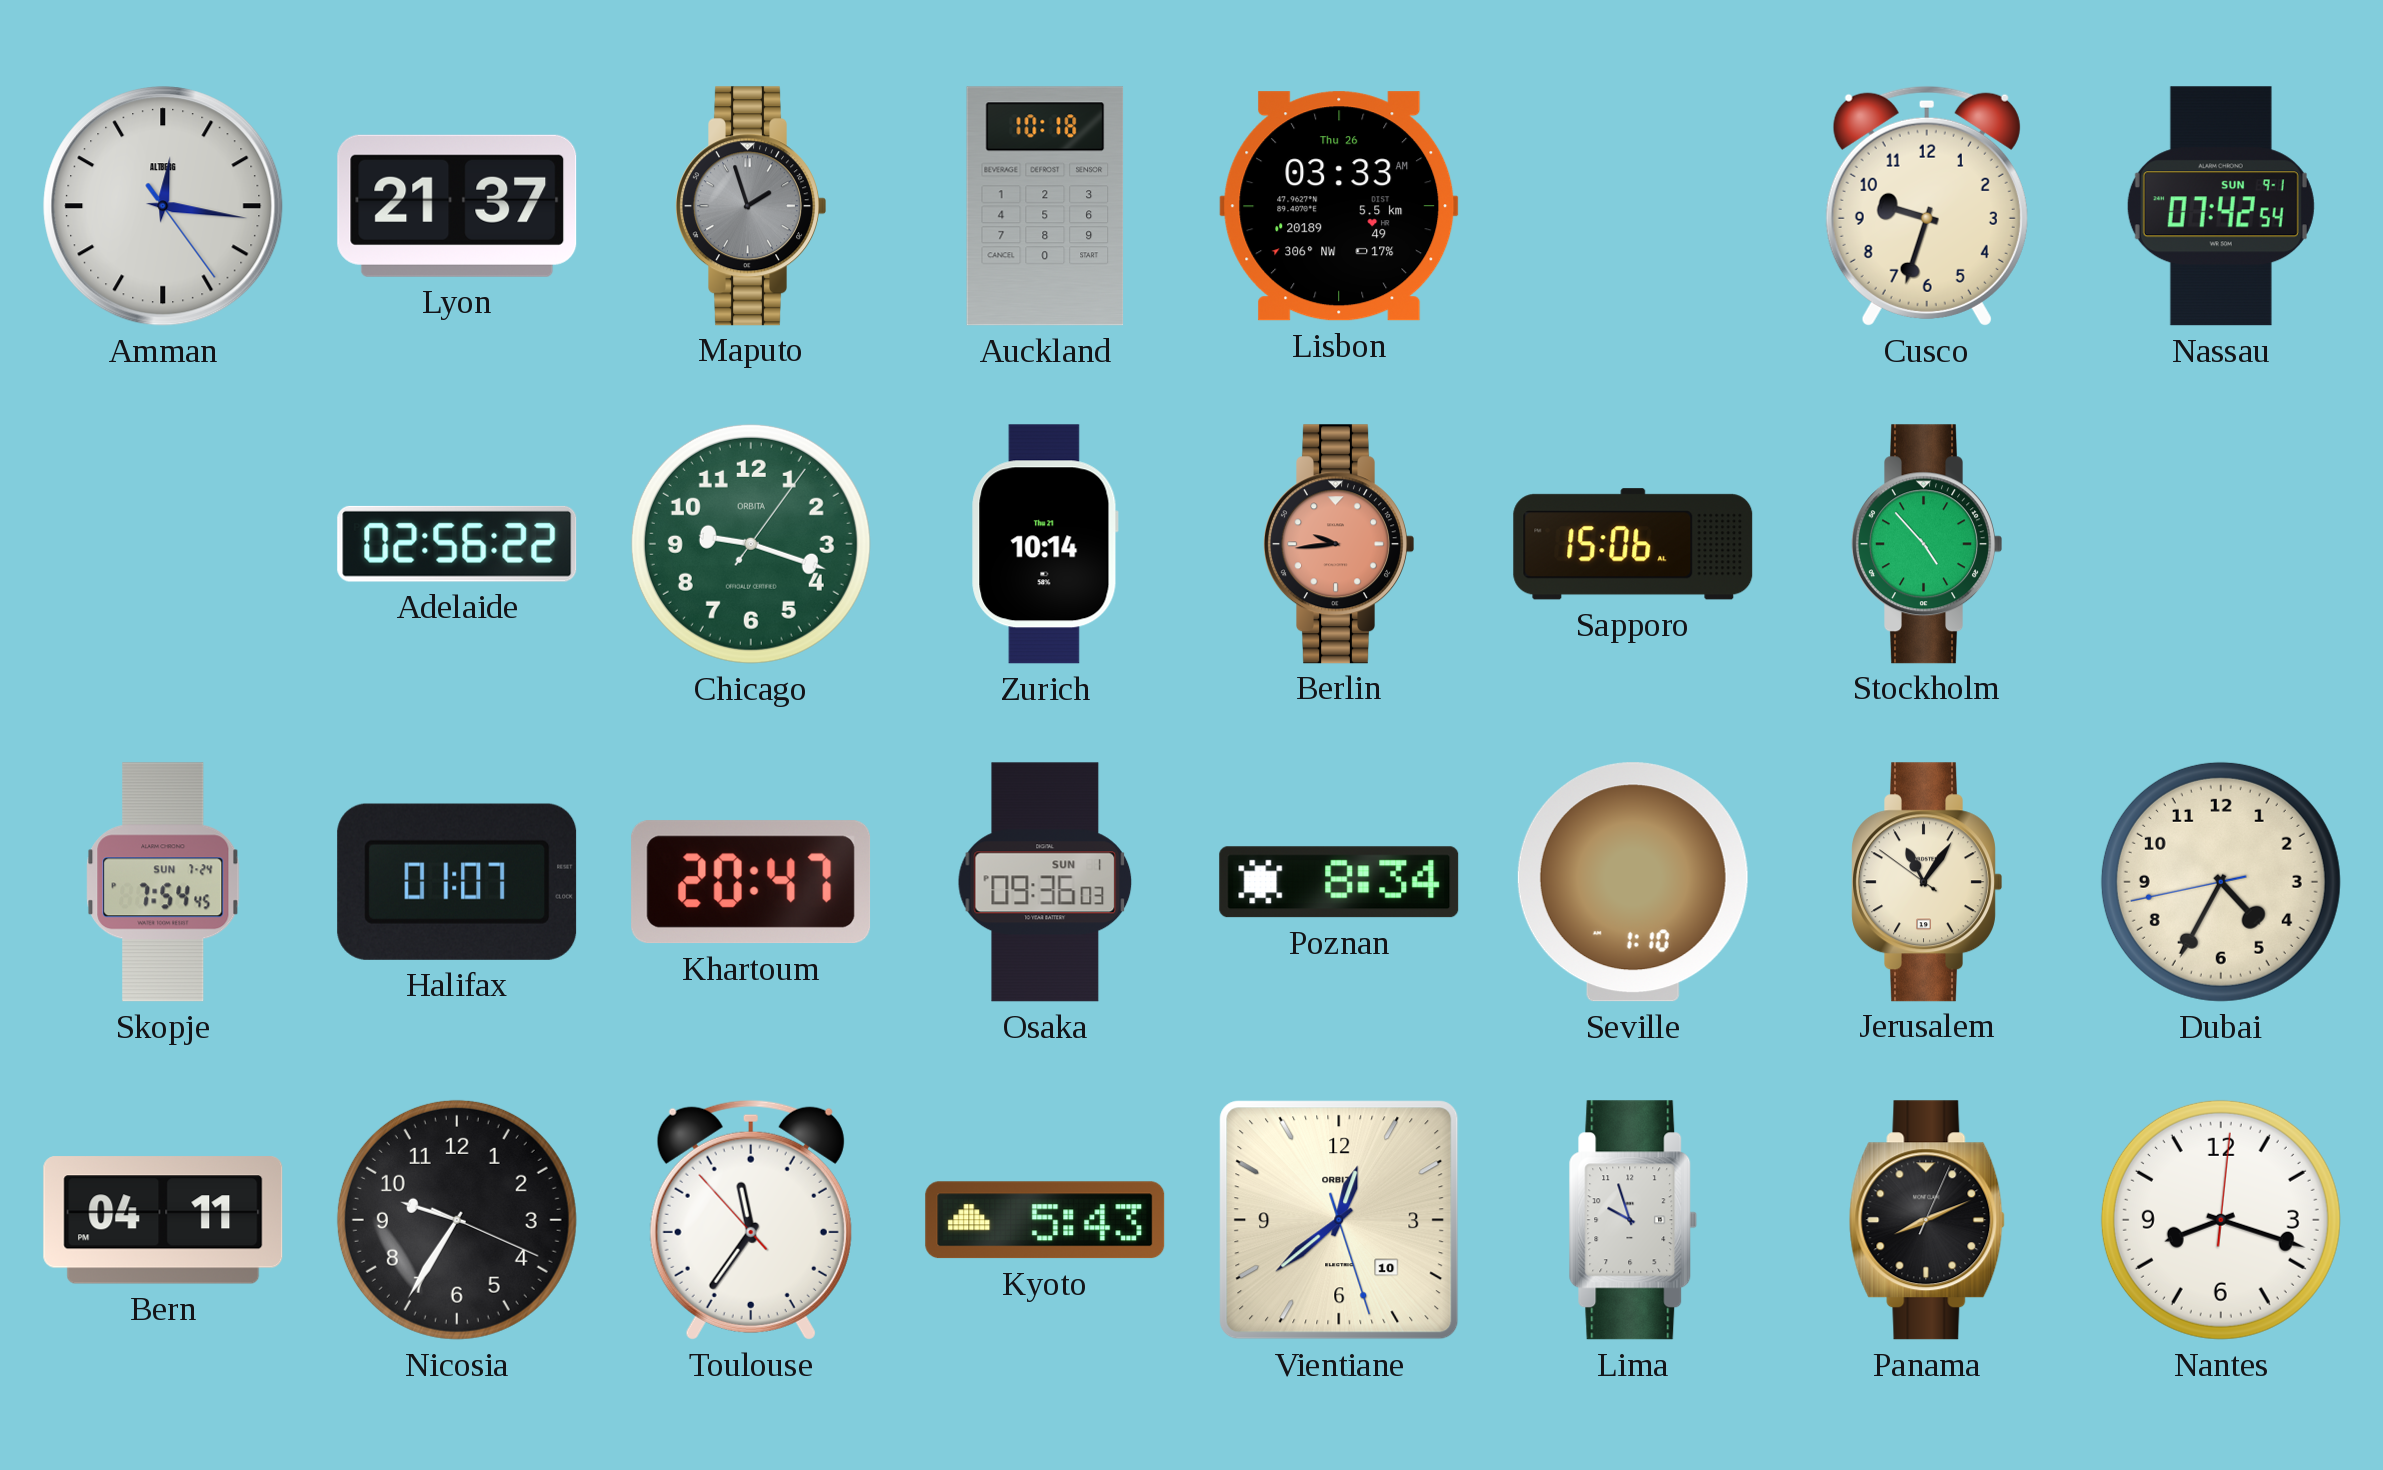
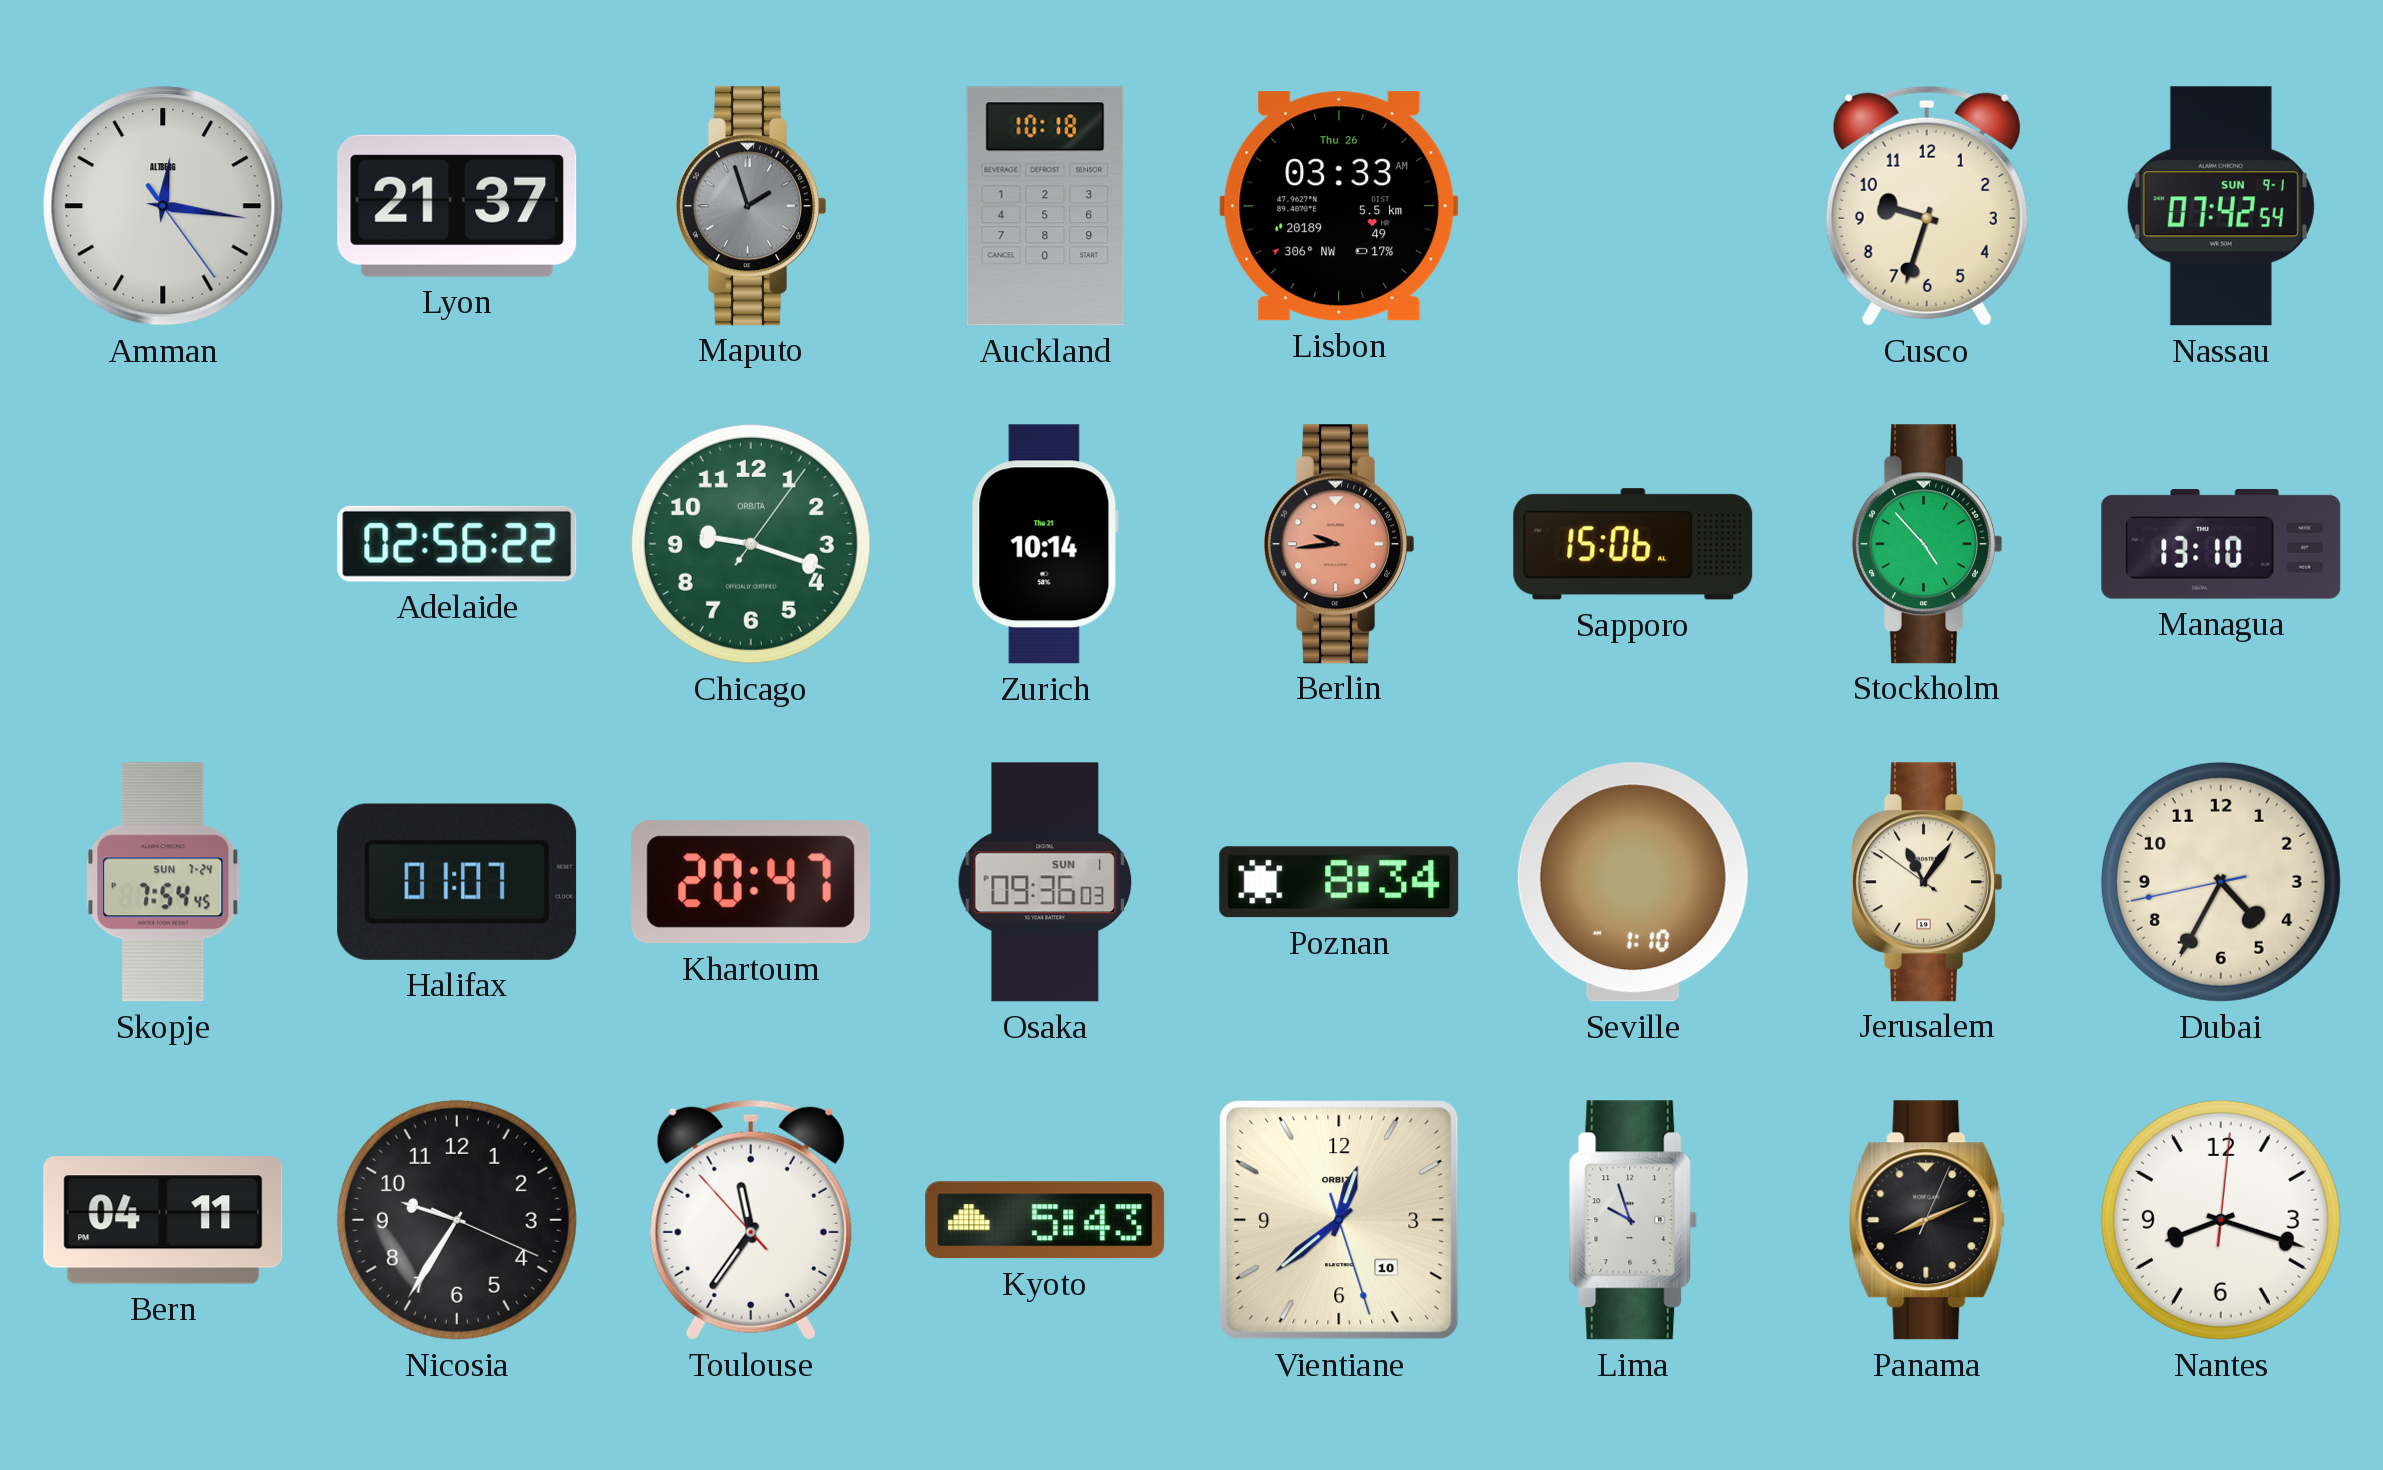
Managua: none -> 13:10
